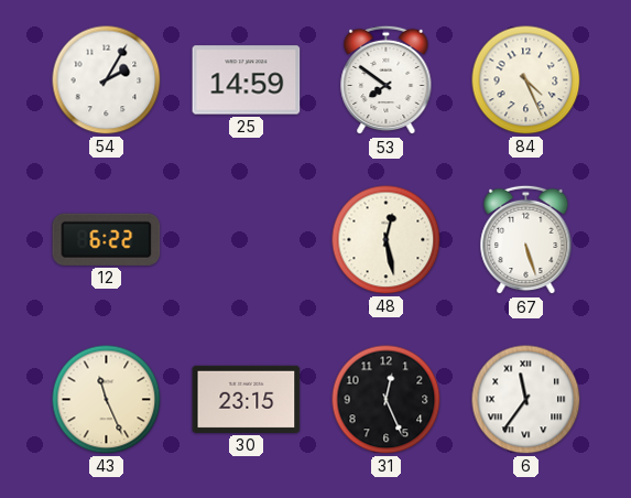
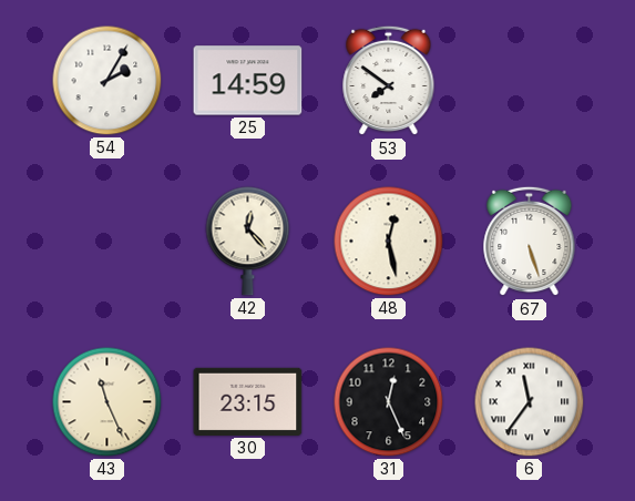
84: 4:26 -> none
12: 6:22 -> none
42: none -> 12:23
